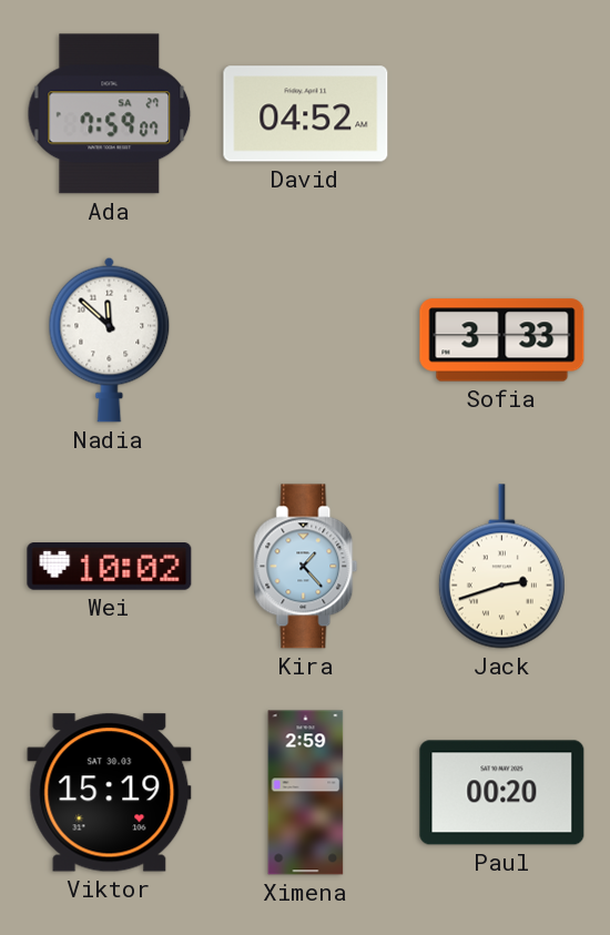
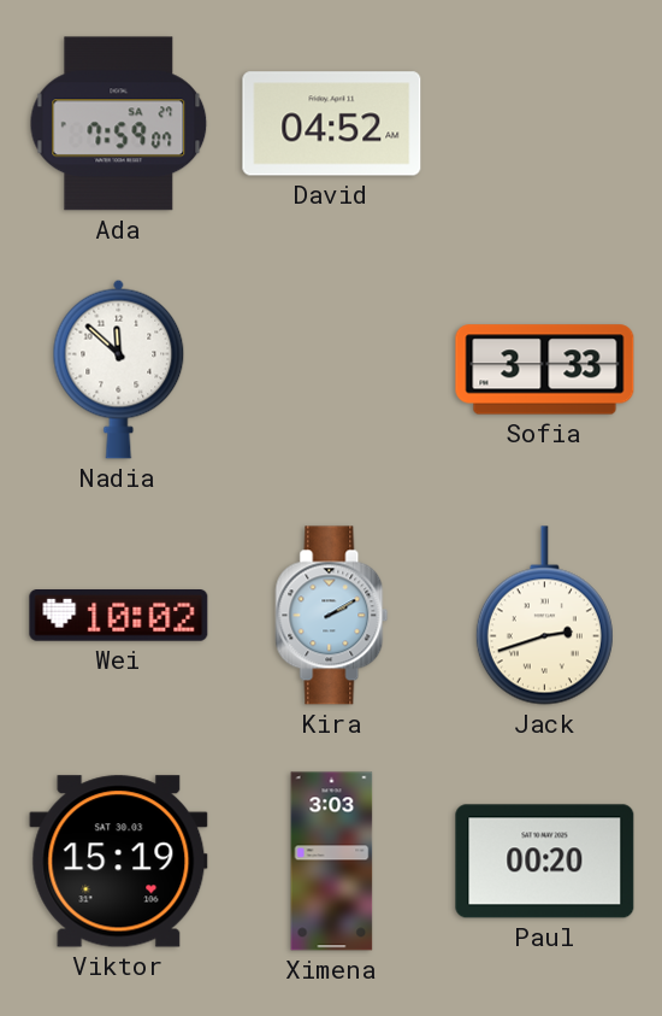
Kira: 1:23 -> 2:10
Ximena: 2:59 -> 3:03
